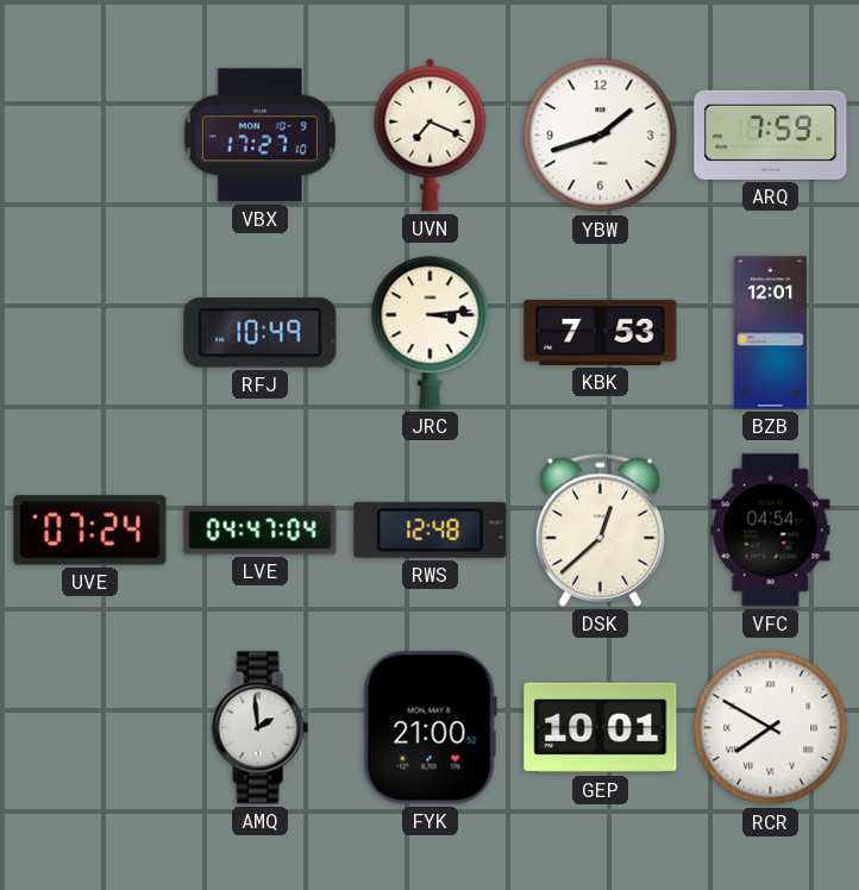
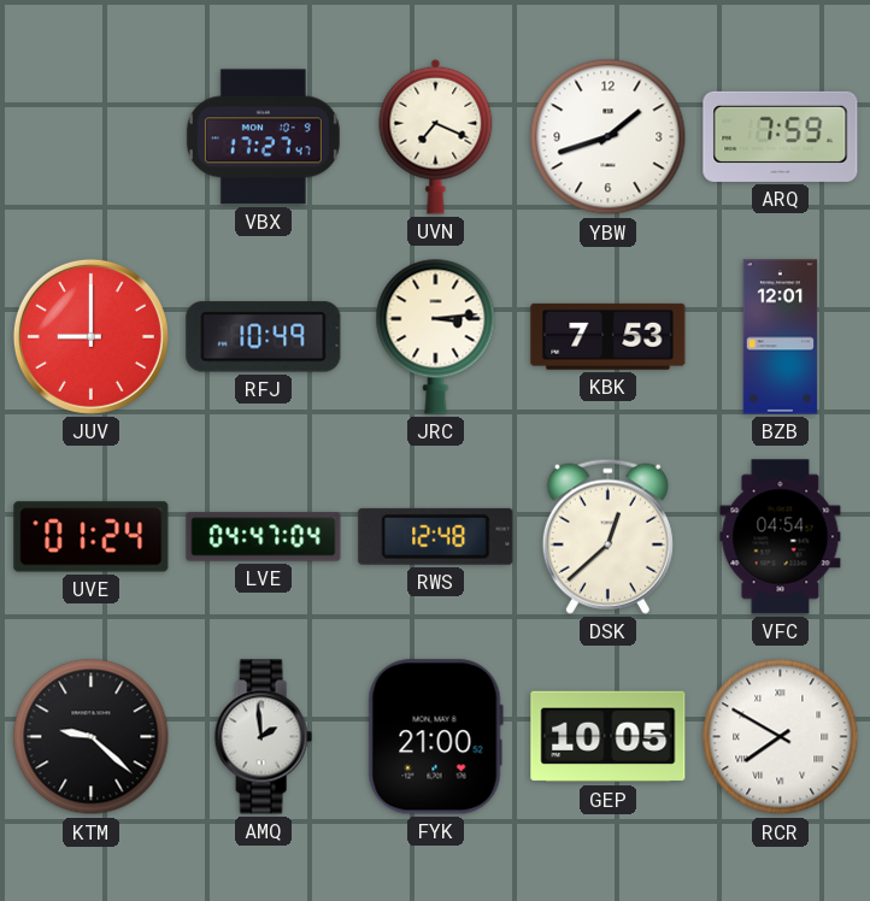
VBX: 17:27:10 -> 17:27:47
JUV: none -> 9:00
UVE: 07:24 -> 01:24
KTM: none -> 9:22
GEP: 10:01 -> 10:05
